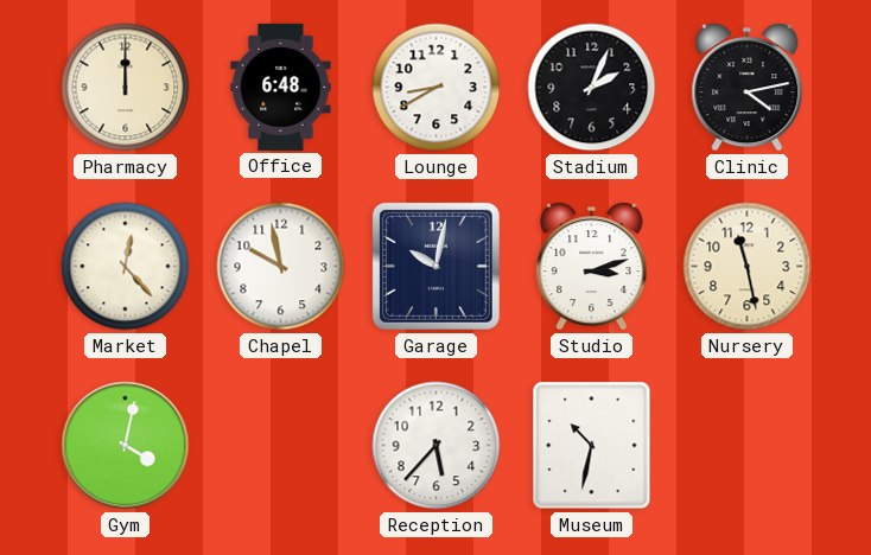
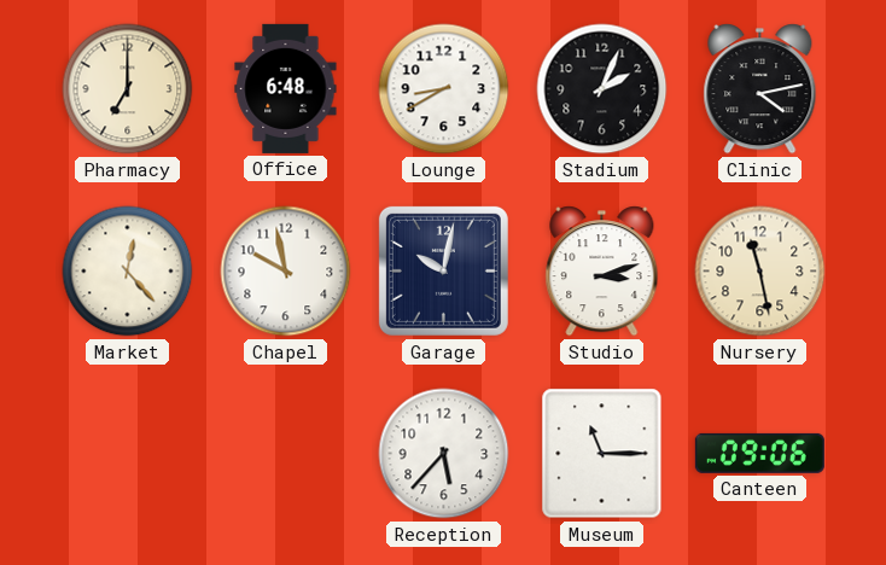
Pharmacy: 12:00 -> 7:00
Gym: 4:02 -> none
Museum: 10:32 -> 11:15
Canteen: none -> 09:06
